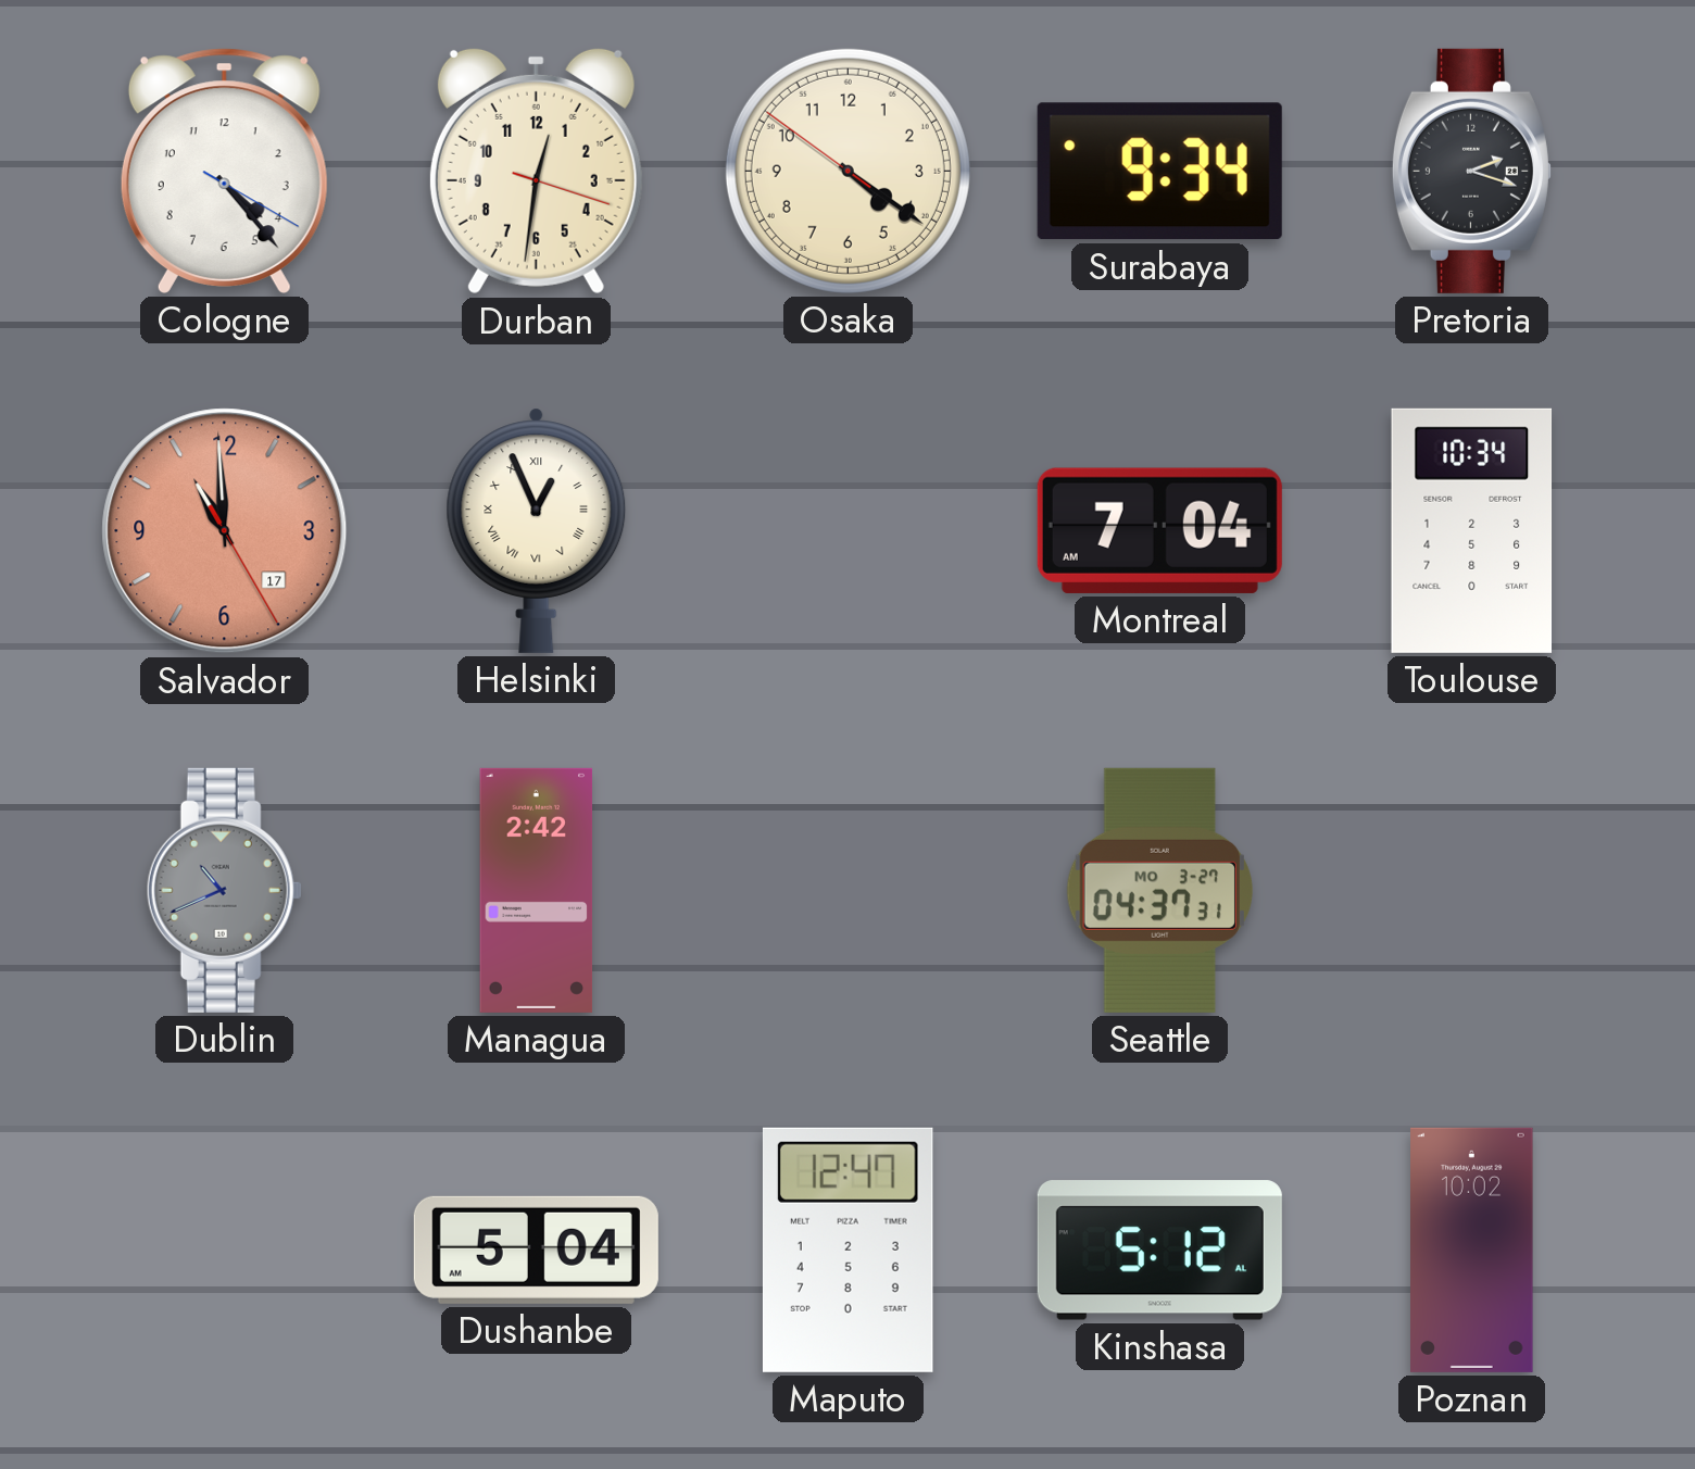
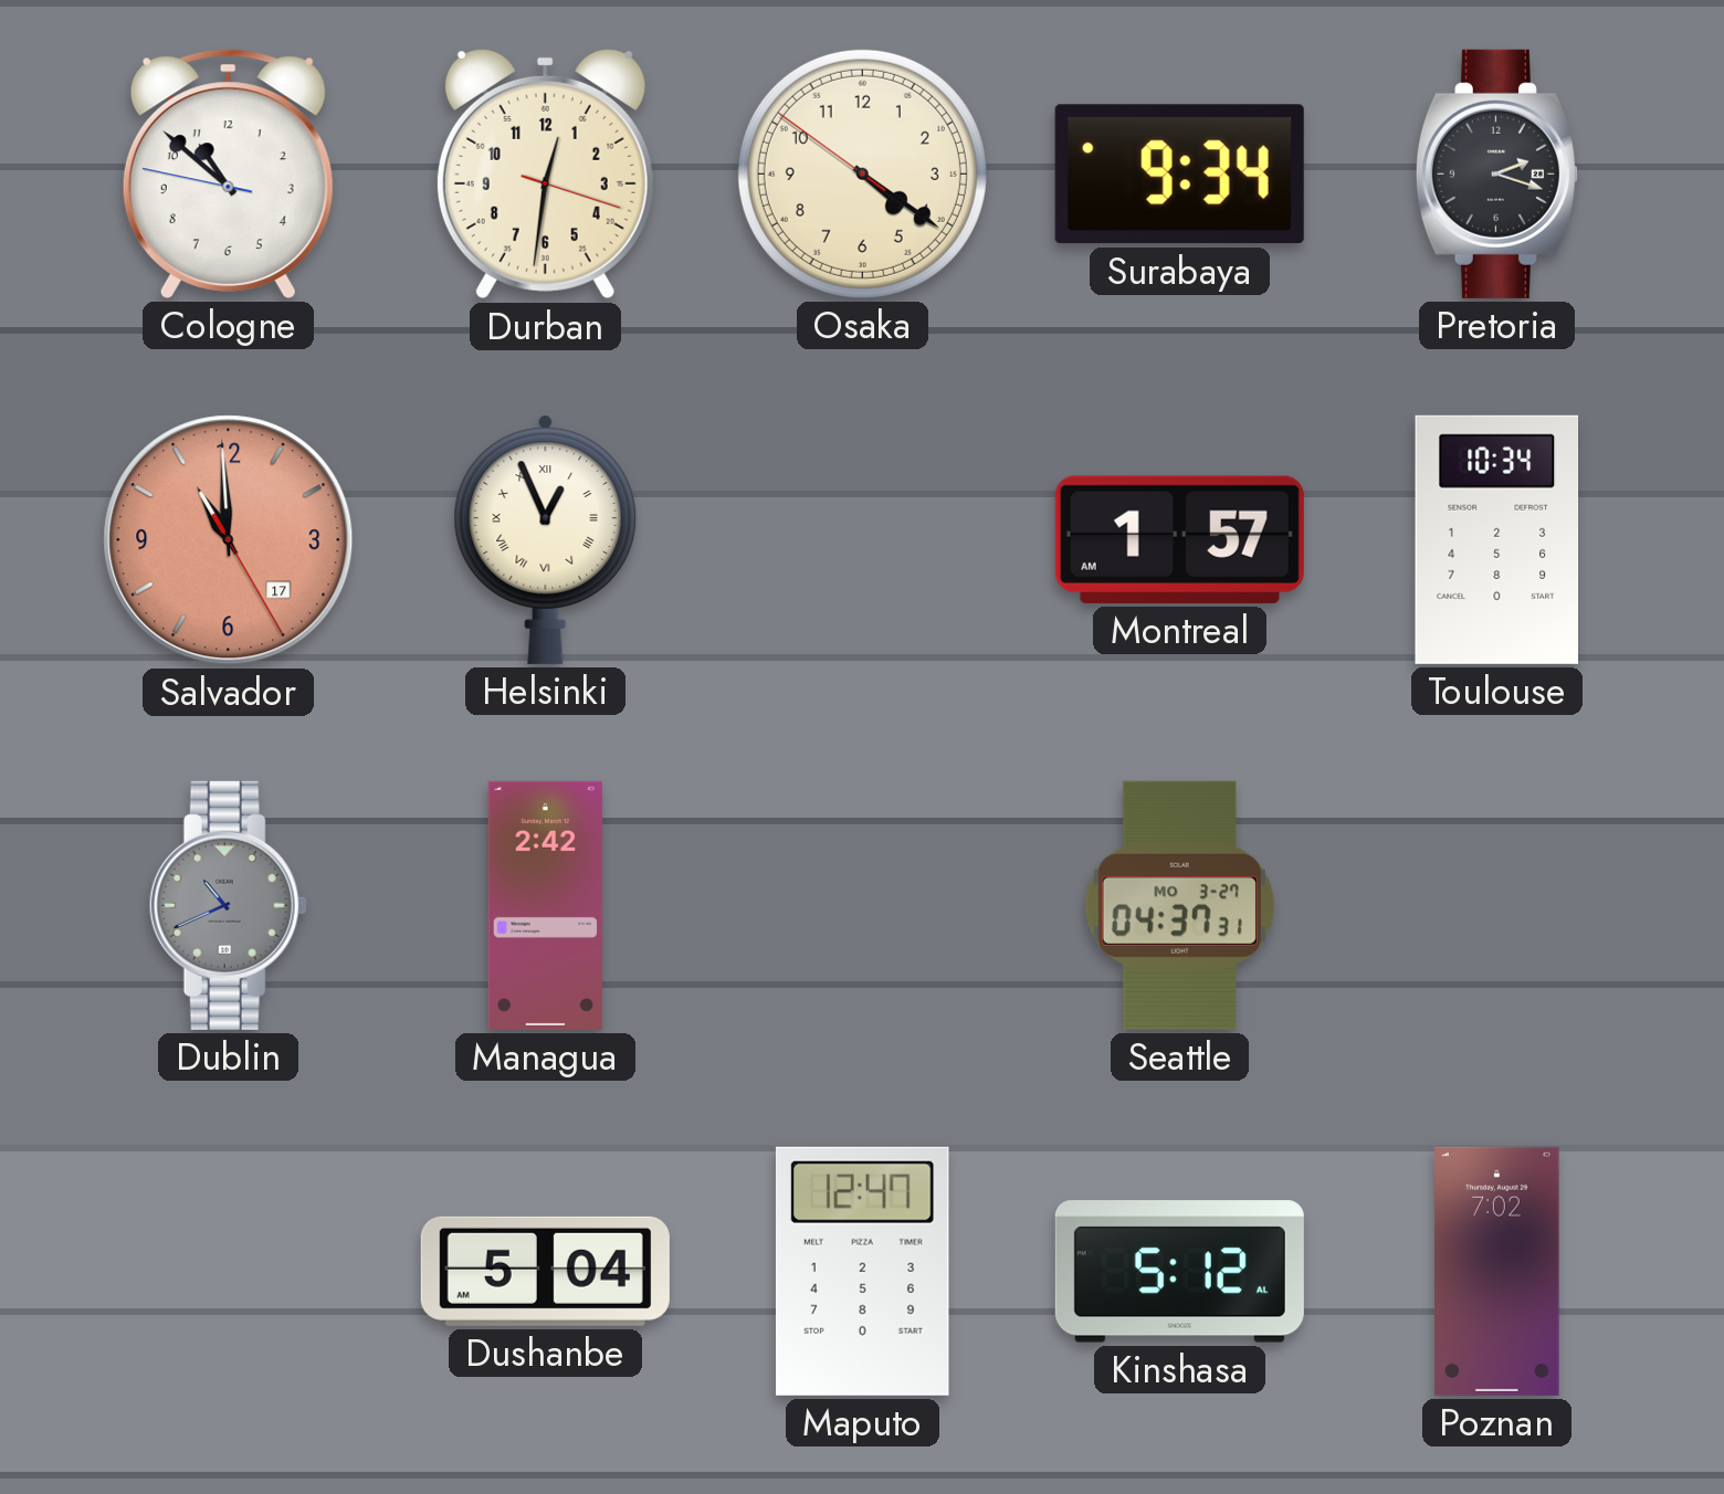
Cologne: 4:23 -> 10:51
Montreal: 7:04 -> 1:57
Poznan: 10:02 -> 7:02
